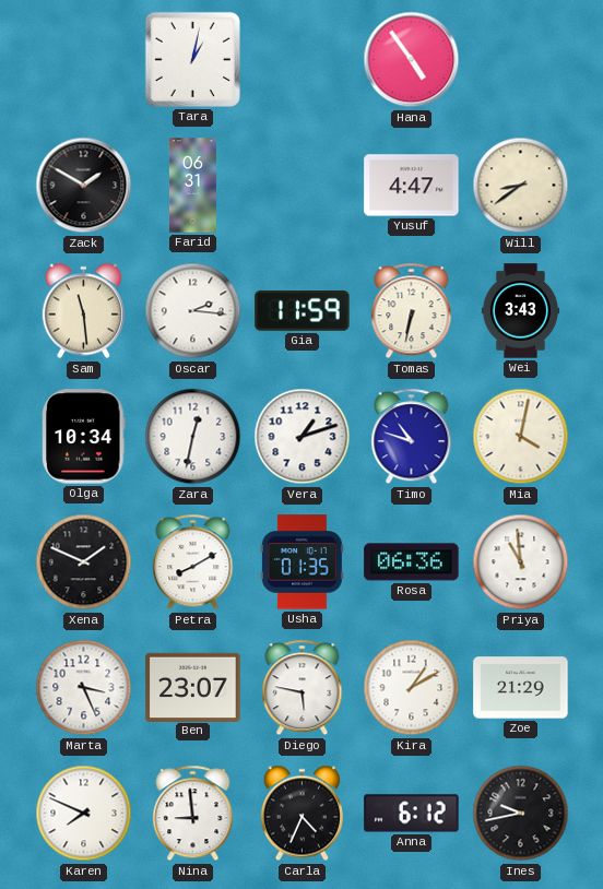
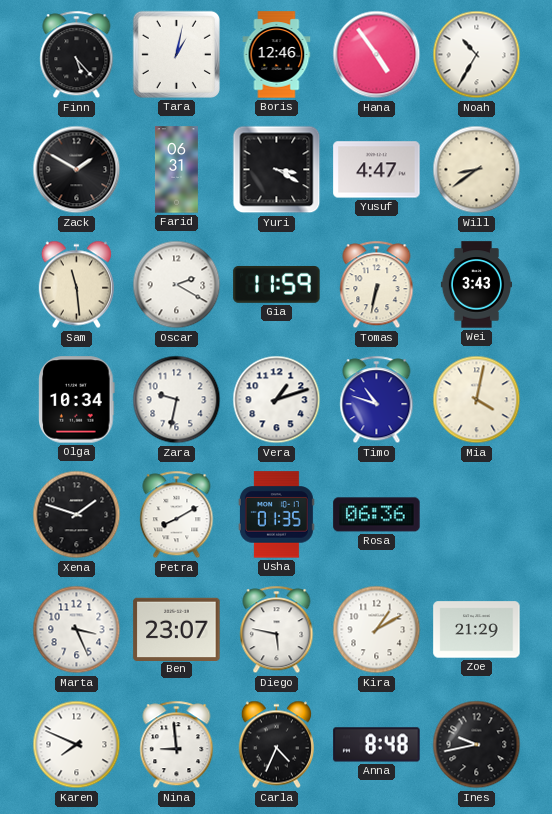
Finn: none -> 5:23
Boris: none -> 12:46
Noah: none -> 10:35
Yuri: none -> 3:20
Oscar: 2:16 -> 2:20
Zara: 12:32 -> 9:32
Xena: 1:49 -> 1:48
Priya: 10:59 -> none
Anna: 6:12 -> 8:48
